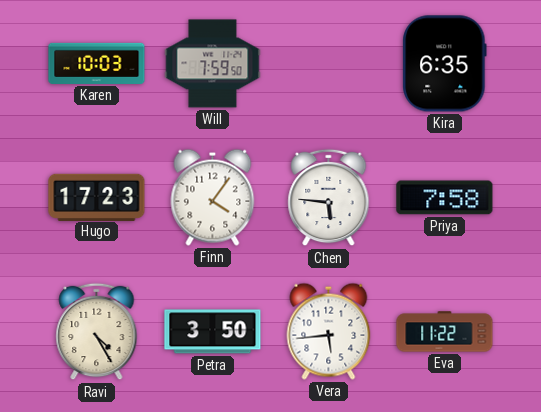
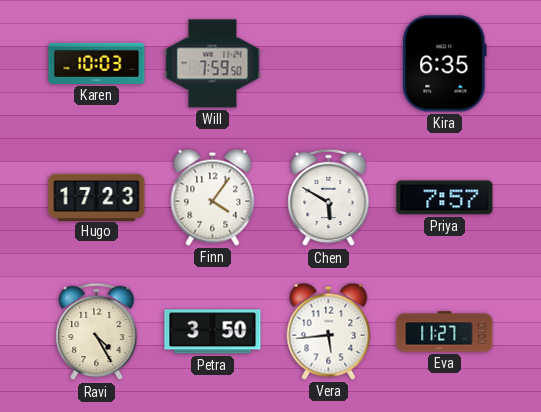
Chen: 5:46 -> 5:50
Priya: 7:58 -> 7:57
Eva: 11:22 -> 11:27
